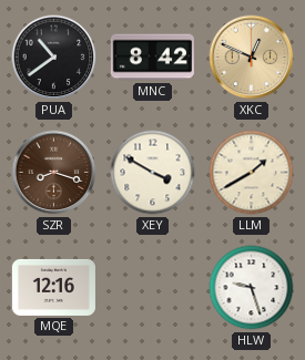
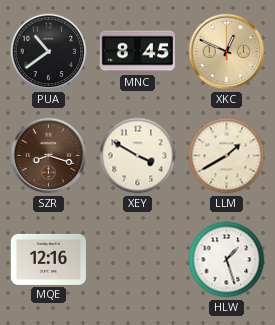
MNC: 8:42 -> 8:45
HLW: 9:27 -> 1:27
